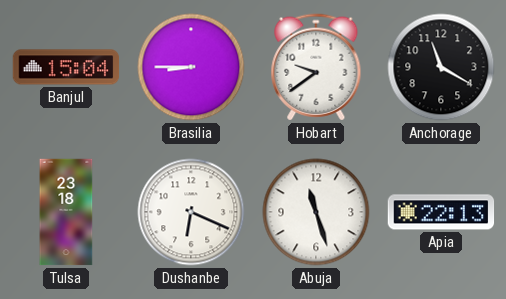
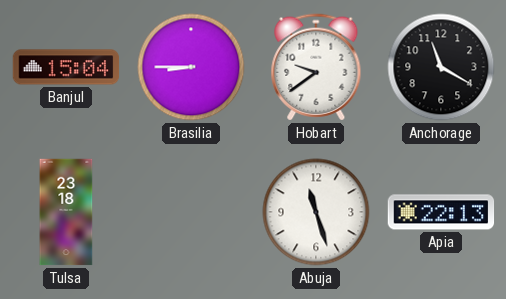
Dushanbe: 6:19 -> none
